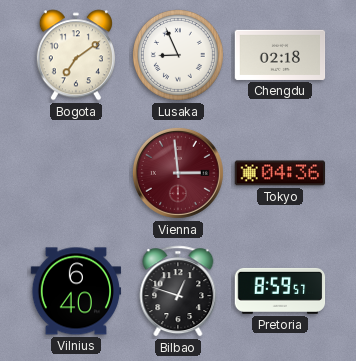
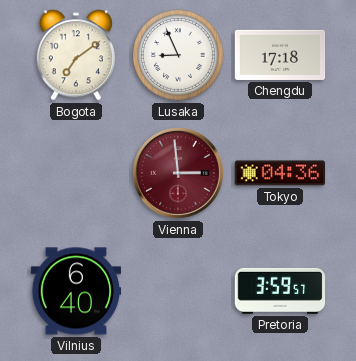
Chengdu: 02:18 -> 17:18
Bilbao: 12:48 -> none
Pretoria: 8:59 -> 3:59
